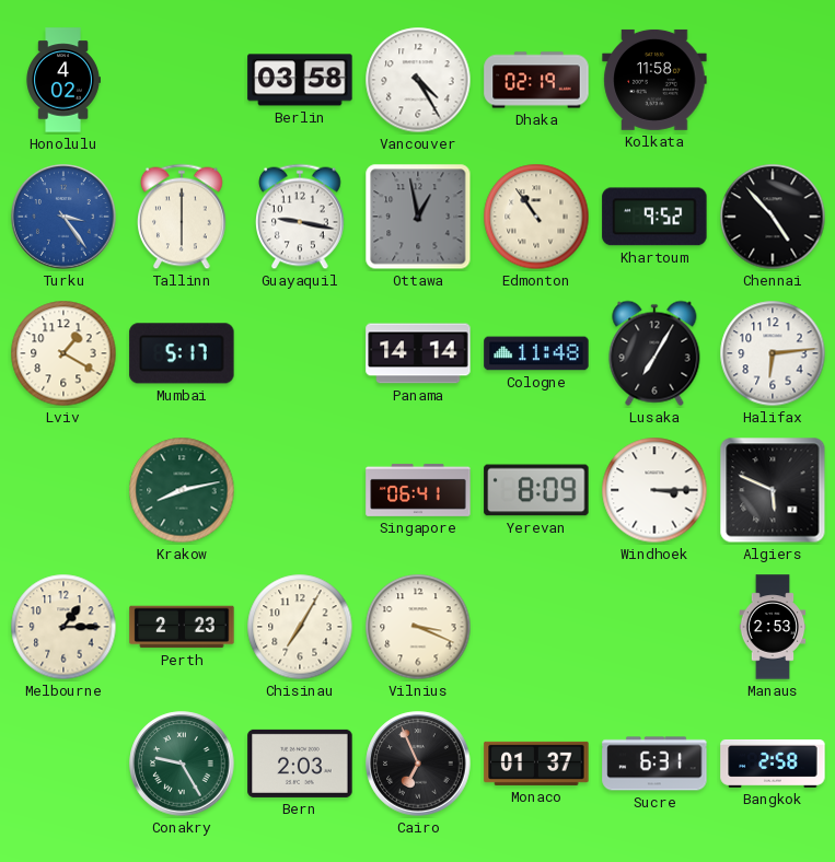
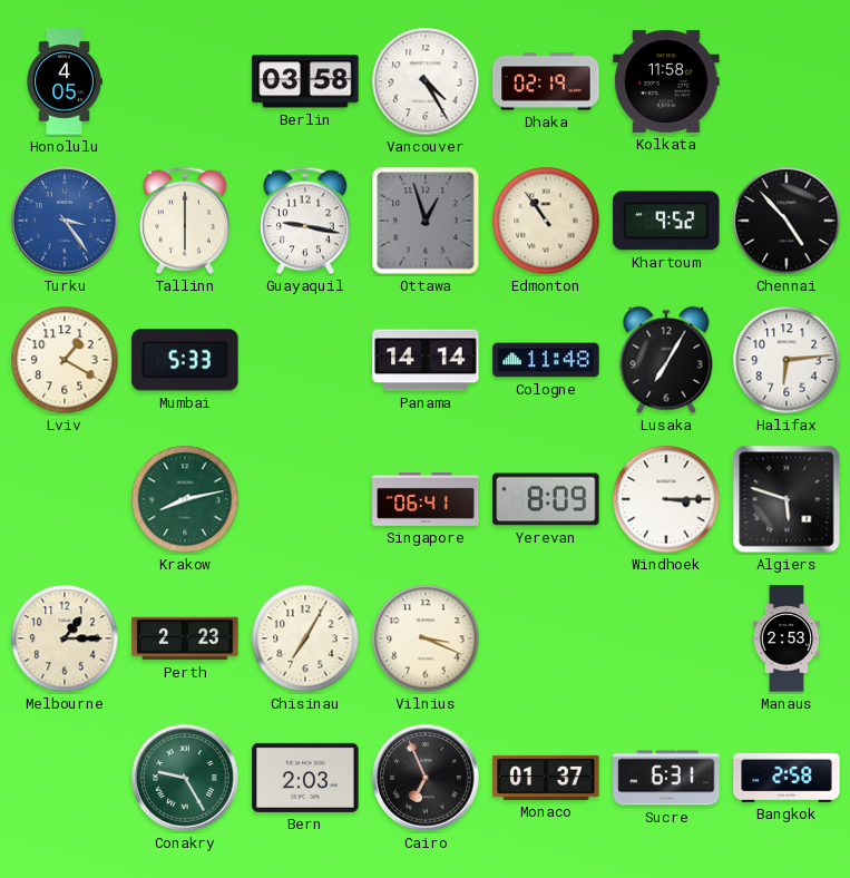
Honolulu: 4:02 -> 4:05
Ottawa: 12:58 -> 12:57
Mumbai: 5:17 -> 5:33
Algiers: 5:49 -> 5:48
